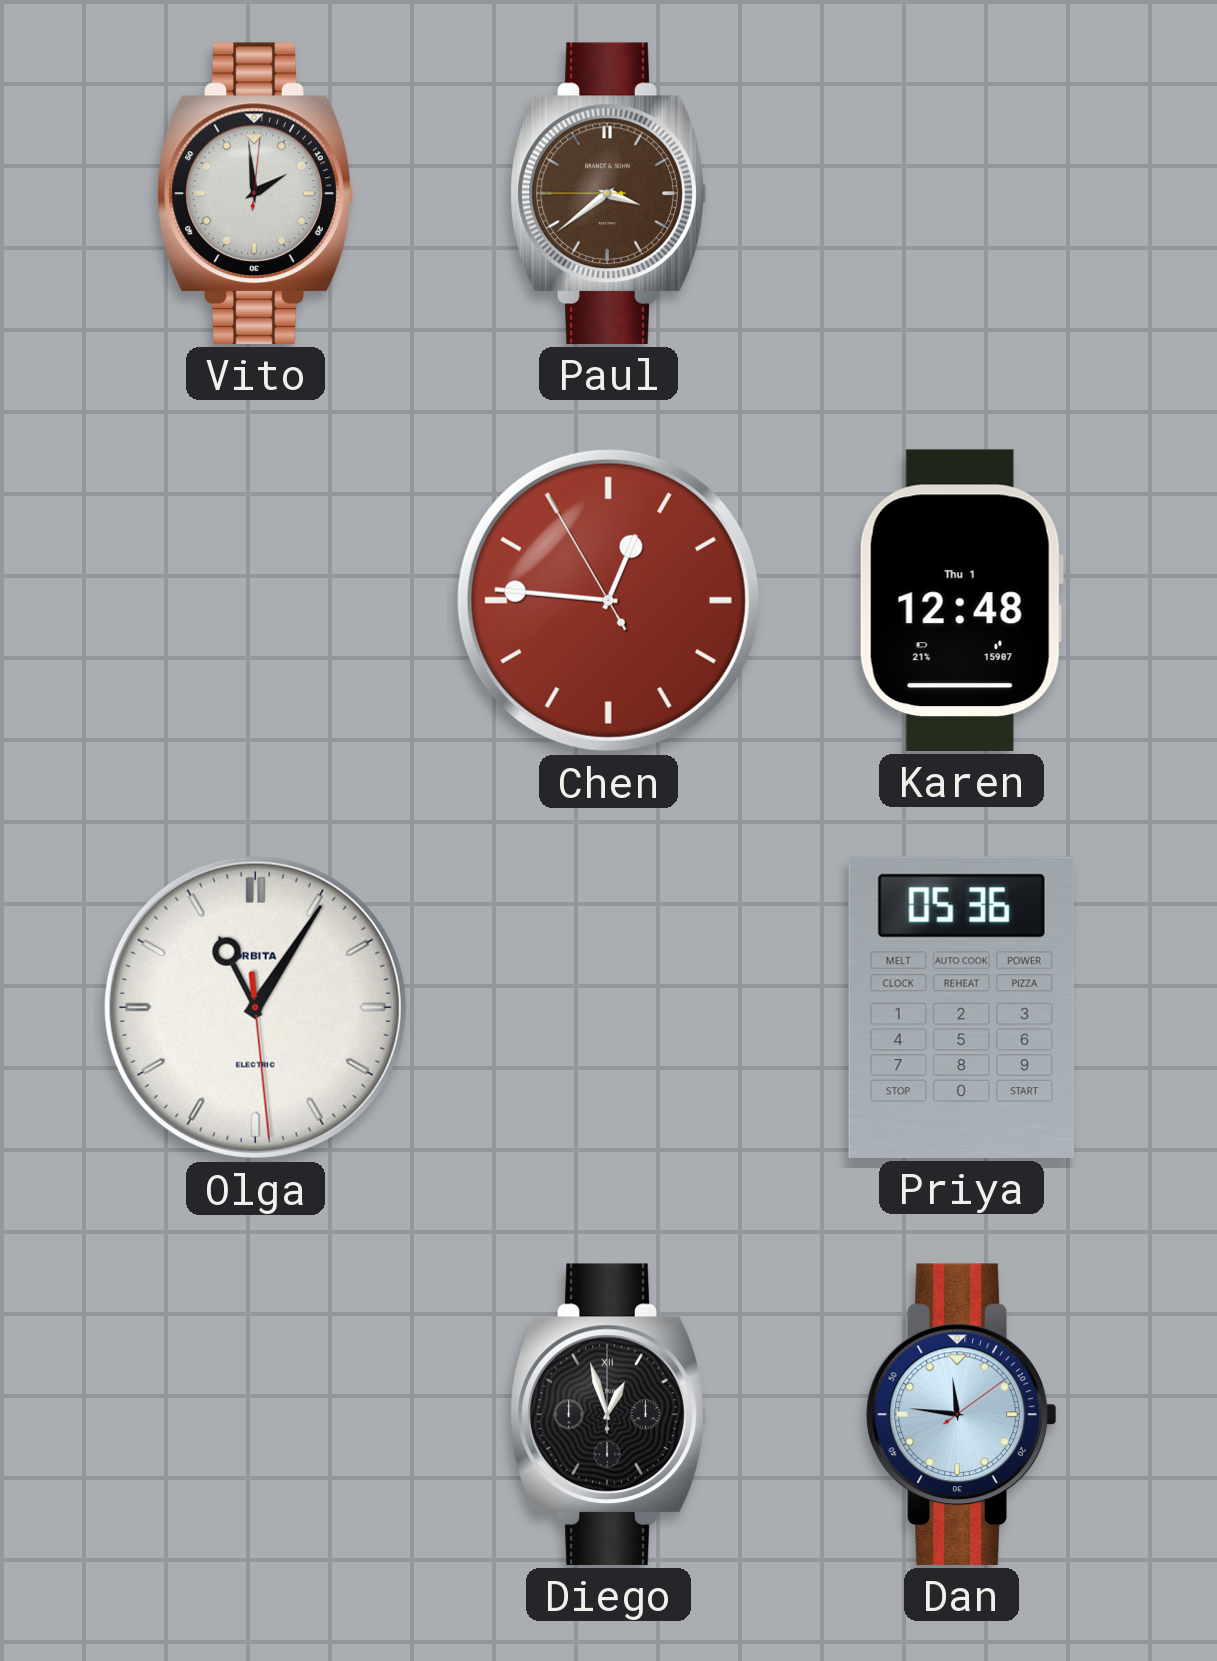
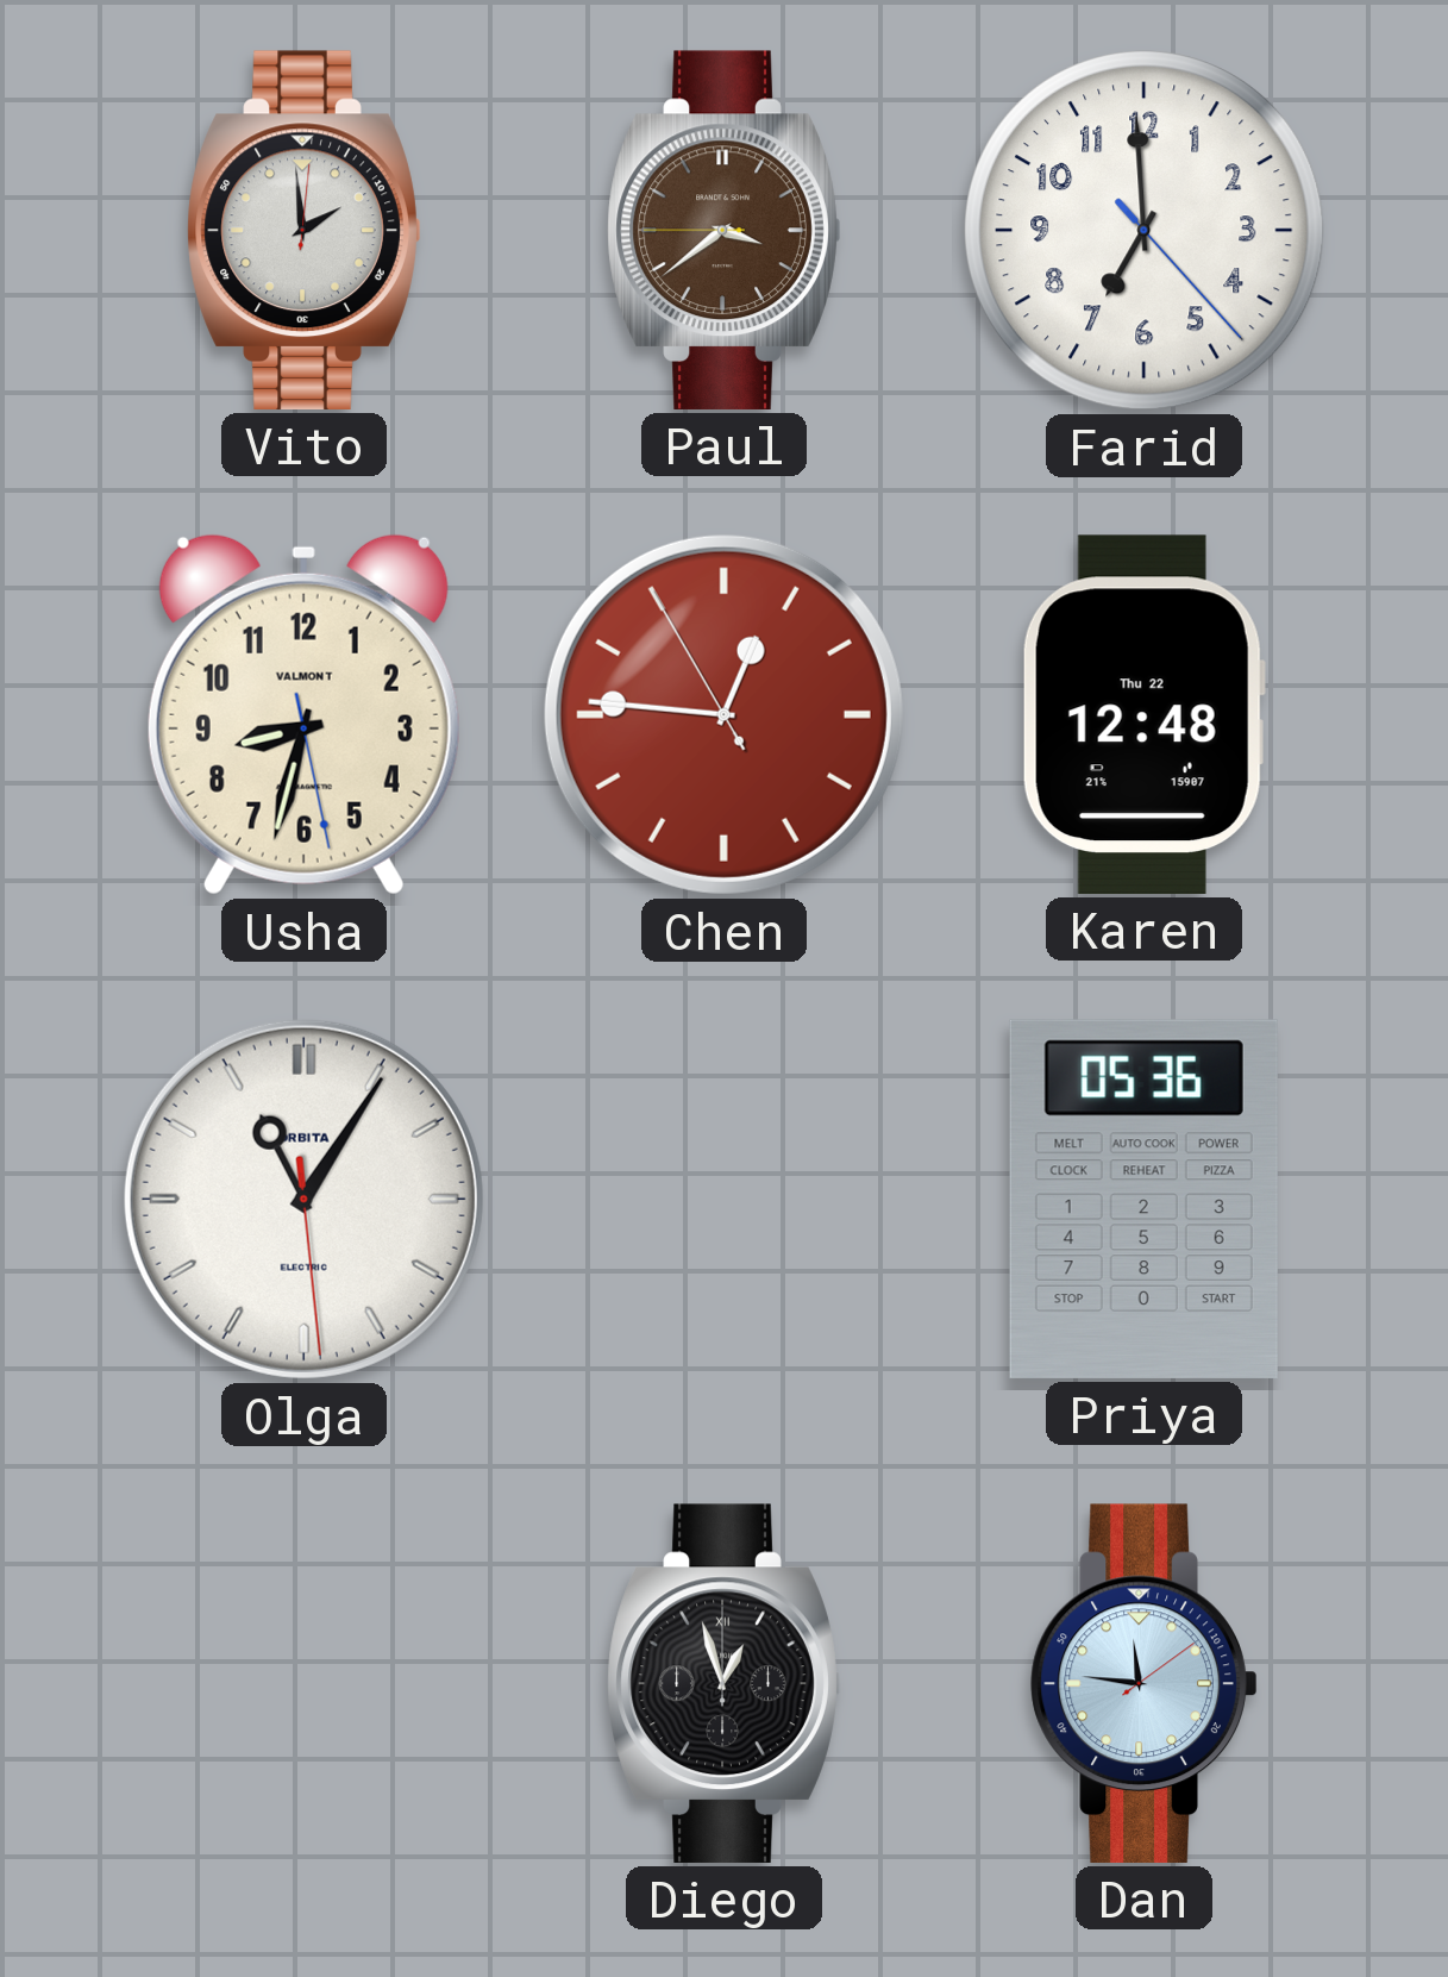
Farid: none -> 6:59
Usha: none -> 8:32
Karen date: Thu 1 -> Thu 22
